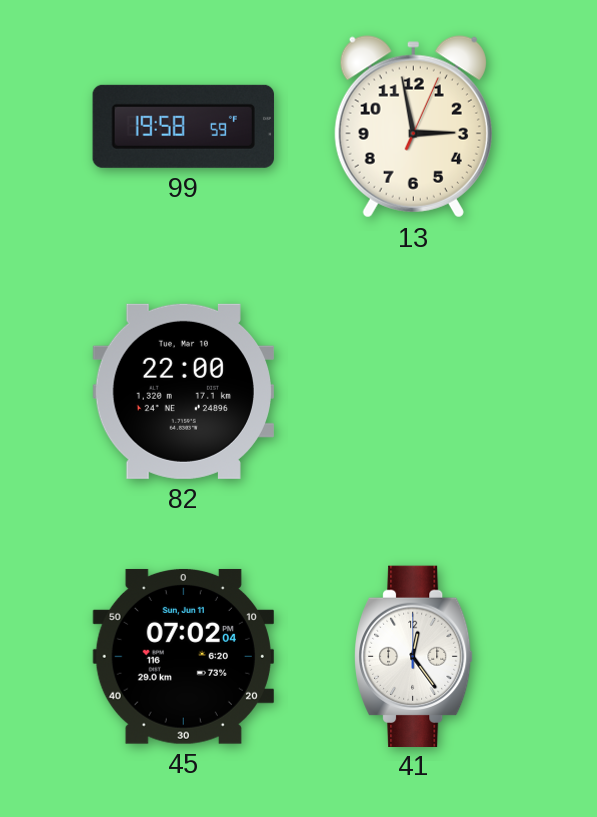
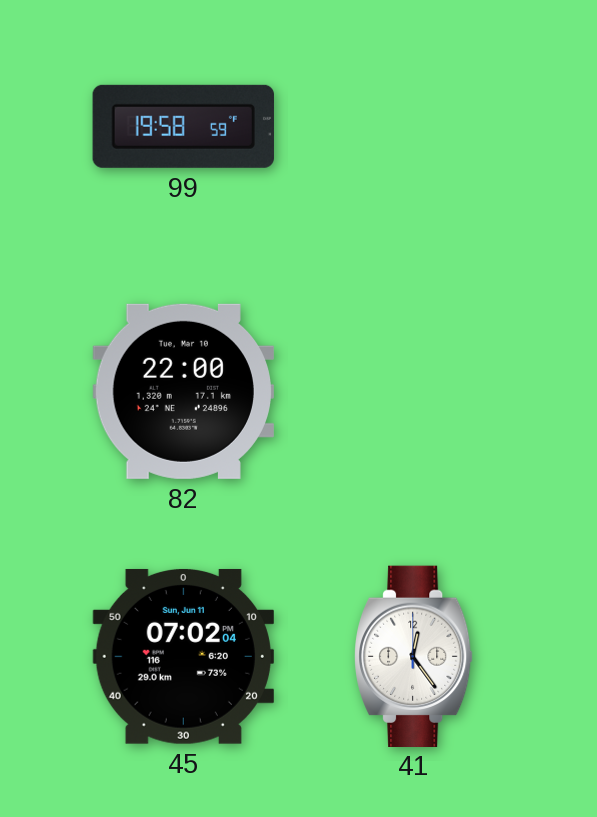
13: 2:58 -> none
